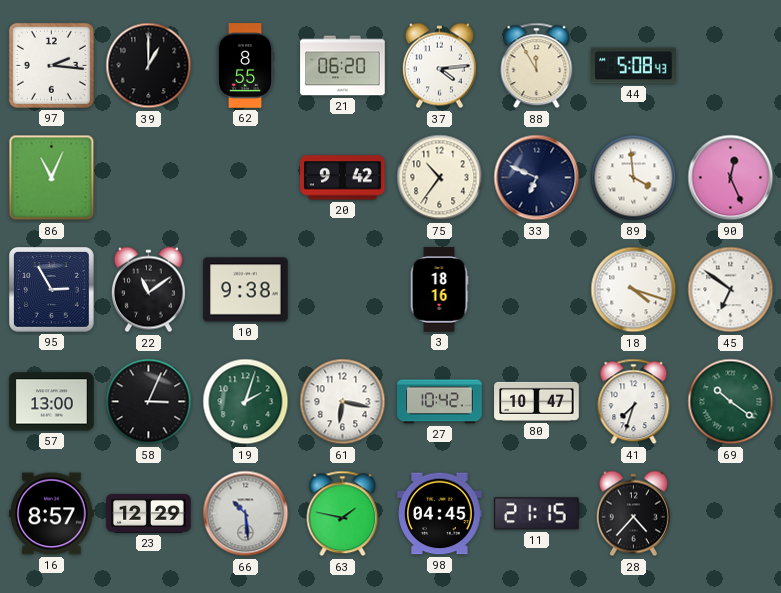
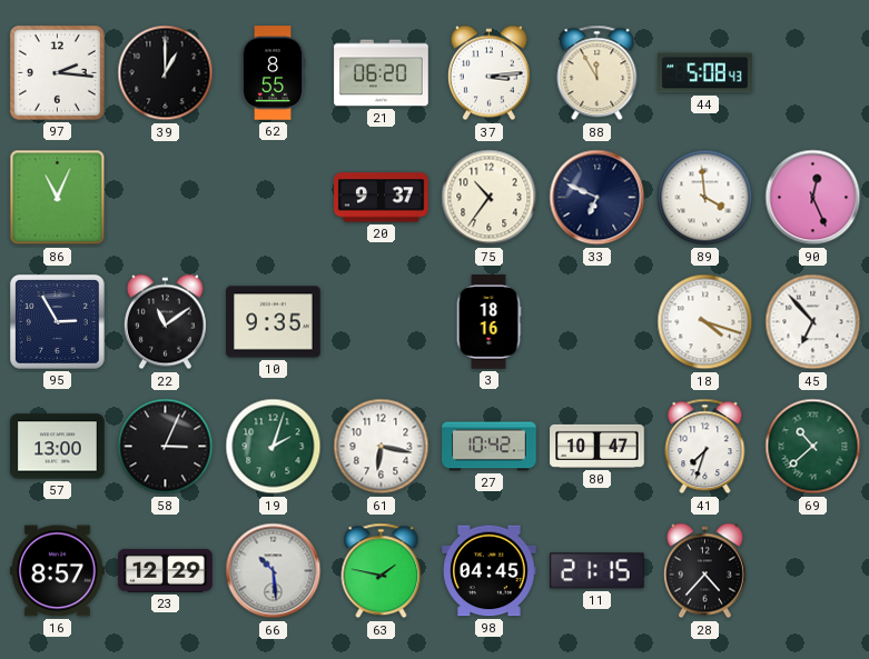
37: 4:14 -> 3:14
20: 9:42 -> 9:37
10: 9:38 -> 9:35
45: 6:51 -> 6:53
69: 10:21 -> 10:38
